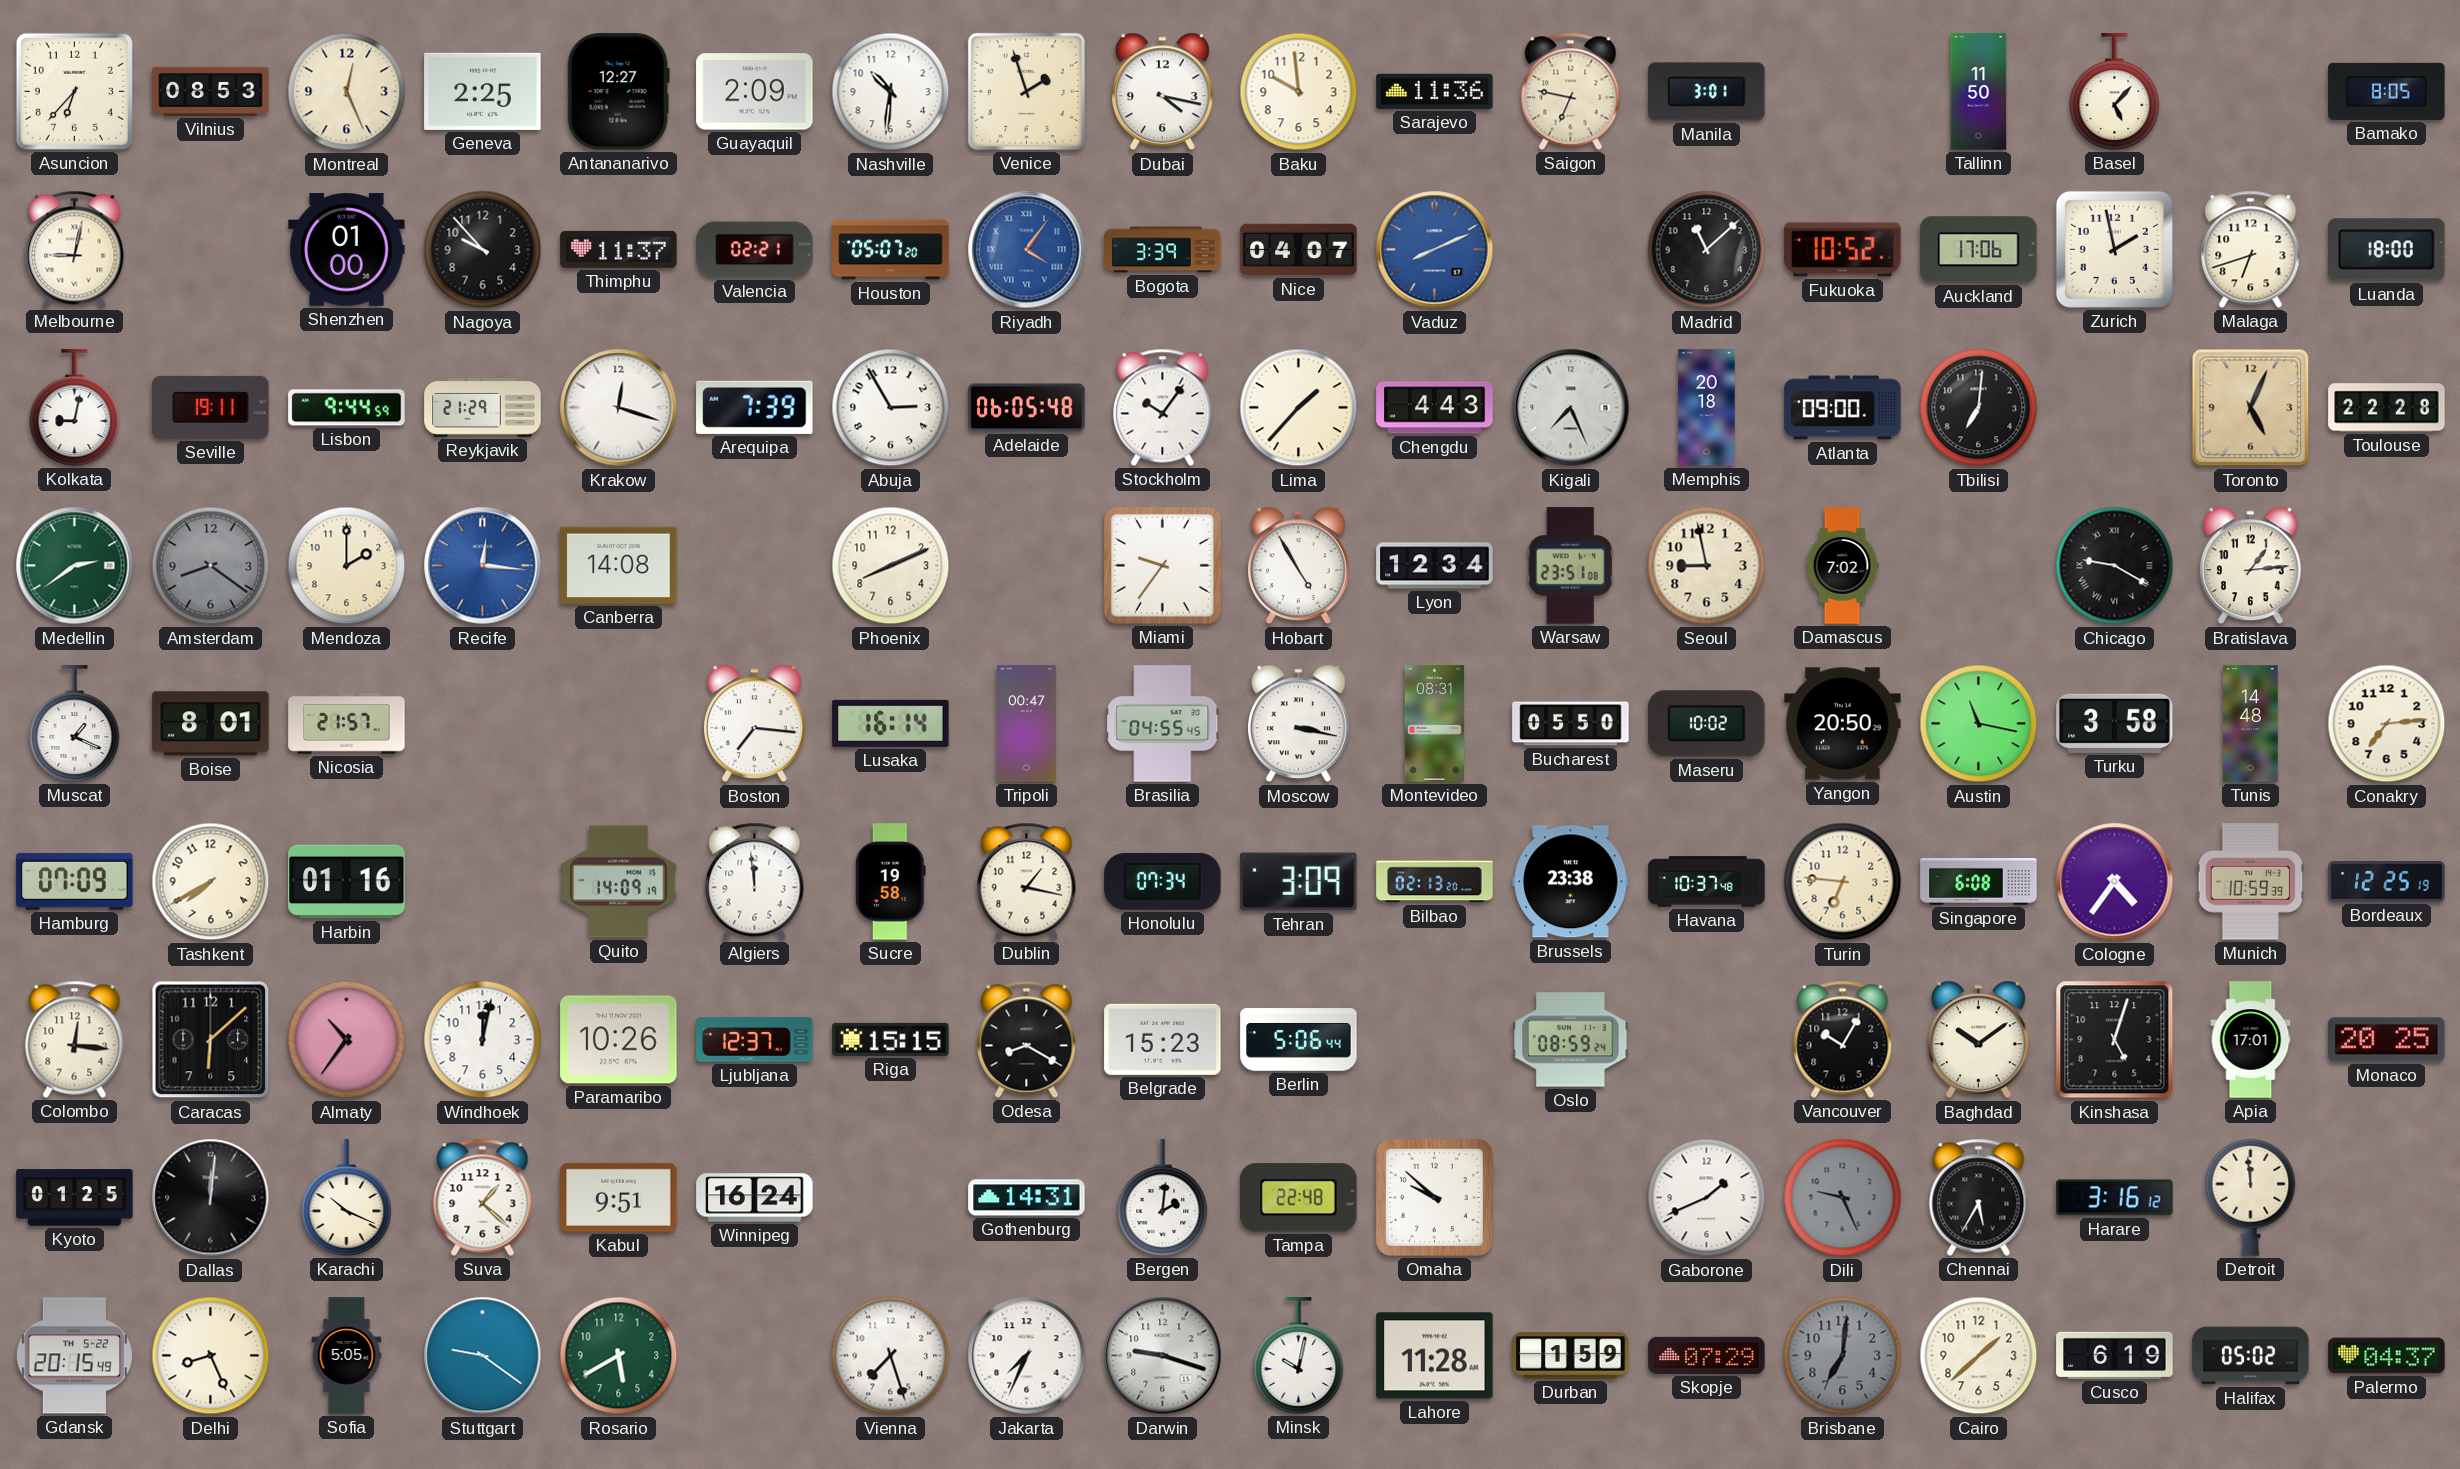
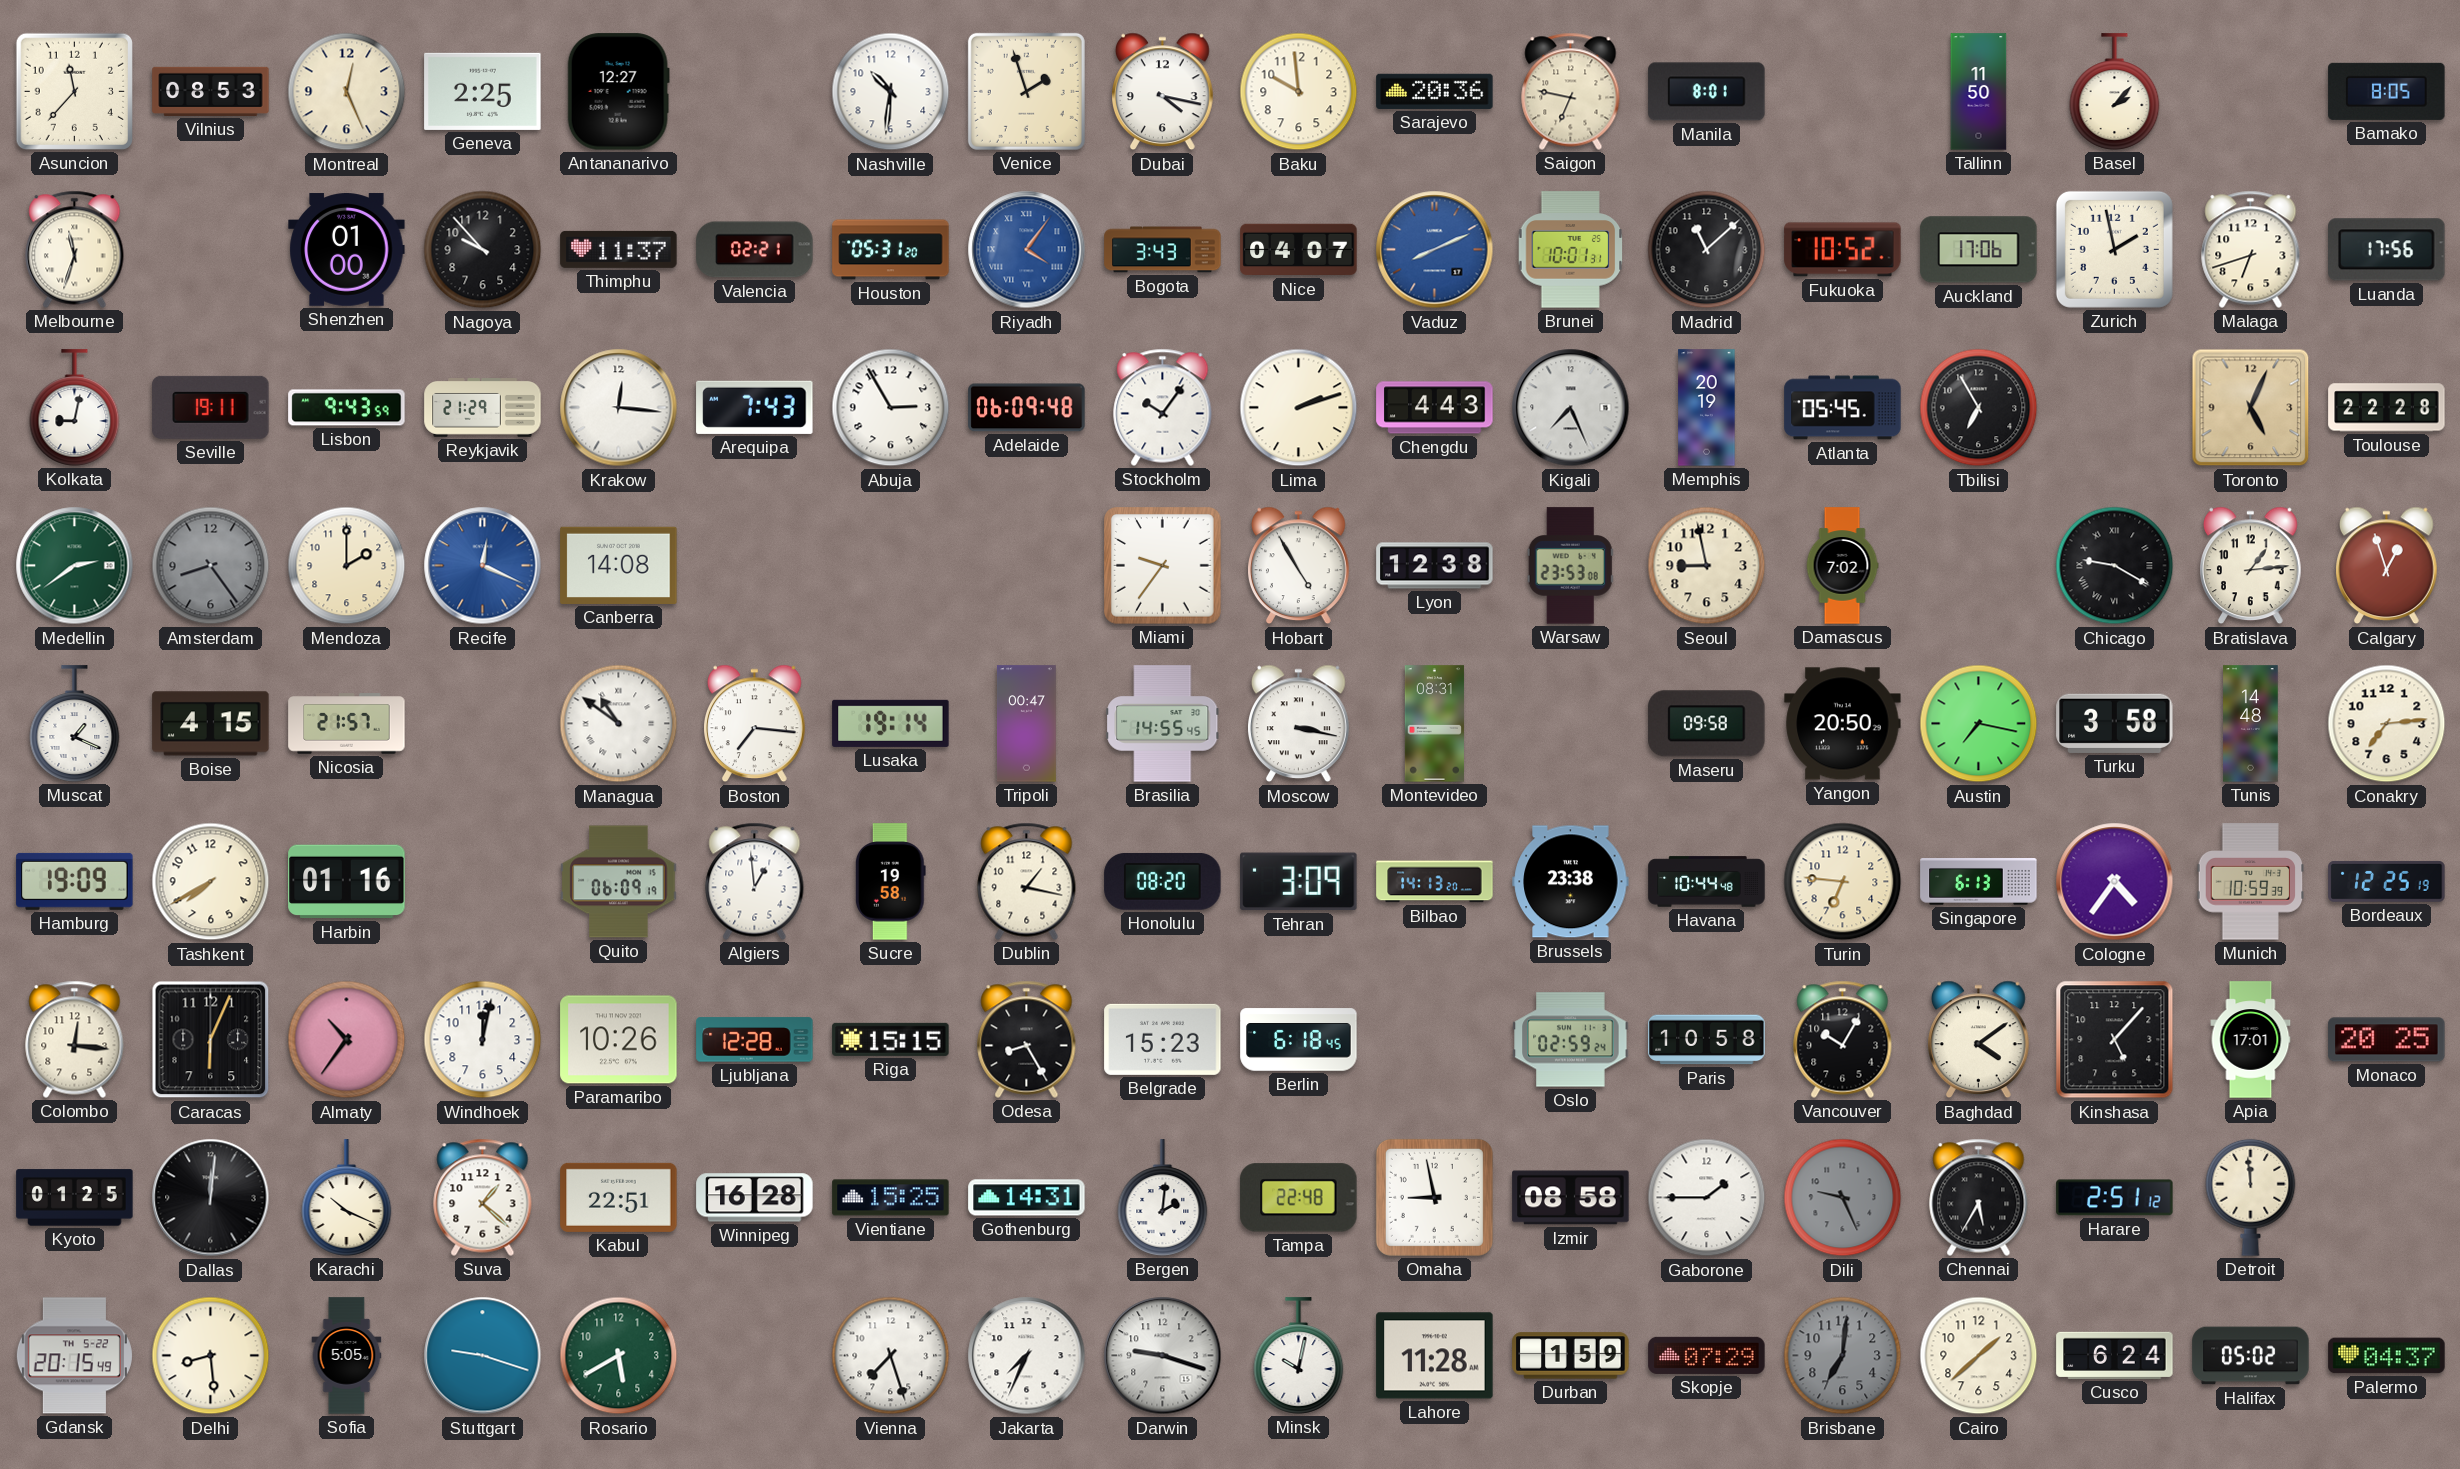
Asuncion: 6:37 -> 11:37
Guayaquil: 2:09 -> none
Sarajevo: 11:36 -> 20:36
Manila: 3:01 -> 8:01
Basel: 5:07 -> 2:07
Melbourne: 9:02 -> 11:33
Houston: 05:07 -> 05:31
Bogota: 3:39 -> 3:43
Brunei: none -> 10:01
Luanda: 18:00 -> 17:56
Lisbon: 9:44 -> 9:43
Krakow: 12:18 -> 12:16
Arequipa: 7:39 -> 7:43
Adelaide: 06:05 -> 06:09
Lima: 1:37 -> 2:12
Memphis: 20:18 -> 20:19
Atlanta: 09:00 -> 05:45
Tbilisi: 7:01 -> 6:55
Amsterdam: 8:21 -> 8:24
Recife: 12:16 -> 12:19
Phoenix: 8:11 -> none
Lyon: 12:34 -> 12:38
Warsaw: 23:51 -> 23:53
Calgary: none -> 12:57
Boise: 8:01 -> 4:15
Managua: none -> 10:51
Lusaka: 16:14 -> 19:14
Brasilia: 04:55 -> 14:55
Bucharest: 05:50 -> none
Maseru: 10:02 -> 09:58
Austin: 11:17 -> 7:17
Hamburg: 07:09 -> 19:09
Quito: 14:09 -> 06:09
Algiers: 11:59 -> 12:59
Honolulu: 07:34 -> 08:20
Bilbao: 02:13 -> 14:13
Havana: 10:37 -> 10:44
Singapore: 6:08 -> 6:13
Caracas: 6:08 -> 6:04
Ljubljana: 12:37 -> 12:28
Odesa: 8:20 -> 8:25
Berlin: 5:06 -> 6:18
Oslo: 08:59 -> 02:59
Paris: none -> 10:58
Baghdad: 10:09 -> 4:09
Kinshasa: 5:03 -> 5:07
Kabul: 9:51 -> 22:51
Winnipeg: 16:24 -> 16:28
Vientiane: none -> 15:25
Omaha: 9:52 -> 8:58
Izmir: none -> 08:58
Gaborone: 1:41 -> 1:45
Harare: 3:16 -> 2:51
Delhi: 8:26 -> 8:29
Stuttgart: 9:21 -> 9:18
Cusco: 6:19 -> 6:24
